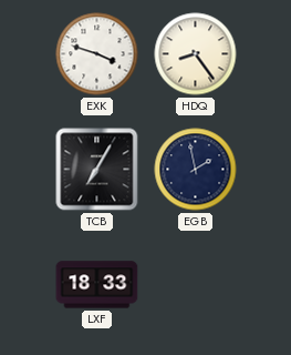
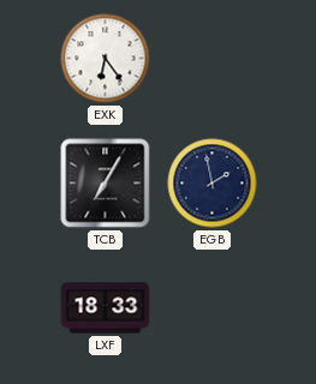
EXK: 3:48 -> 6:24
HDQ: 8:24 -> none
